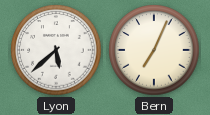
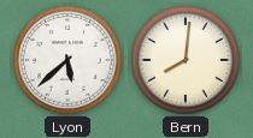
Bern: 7:04 -> 8:01
